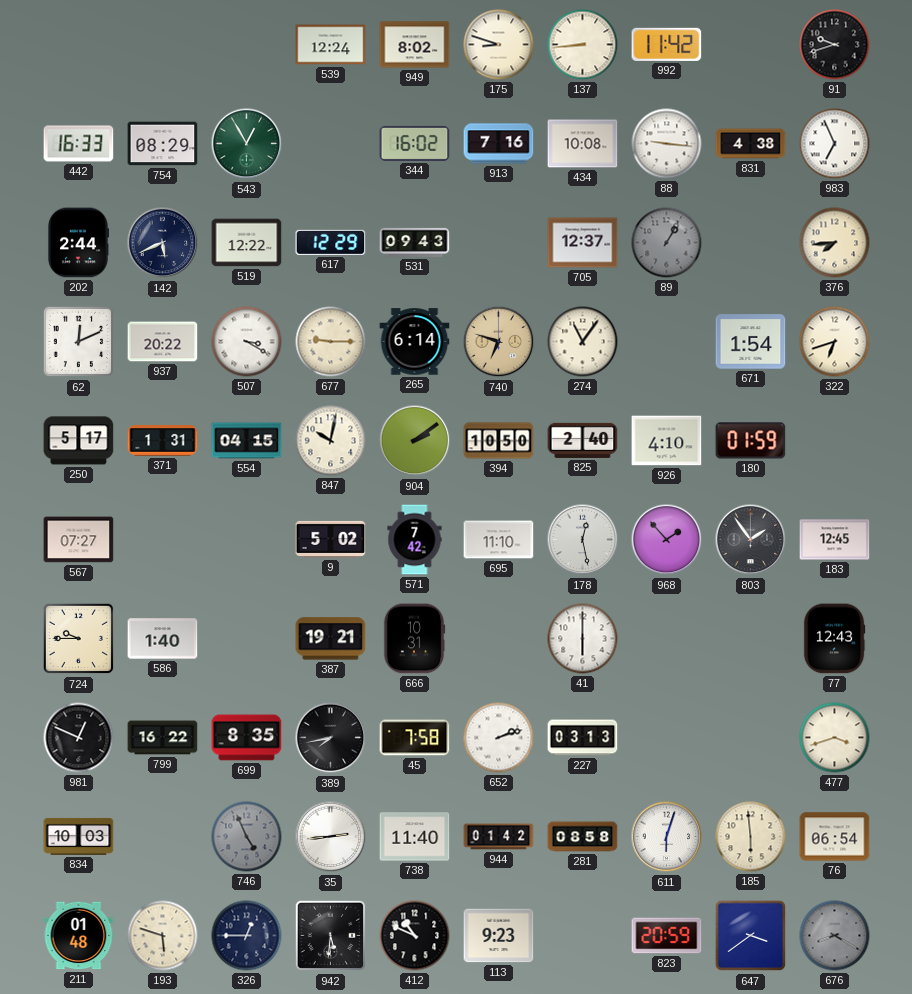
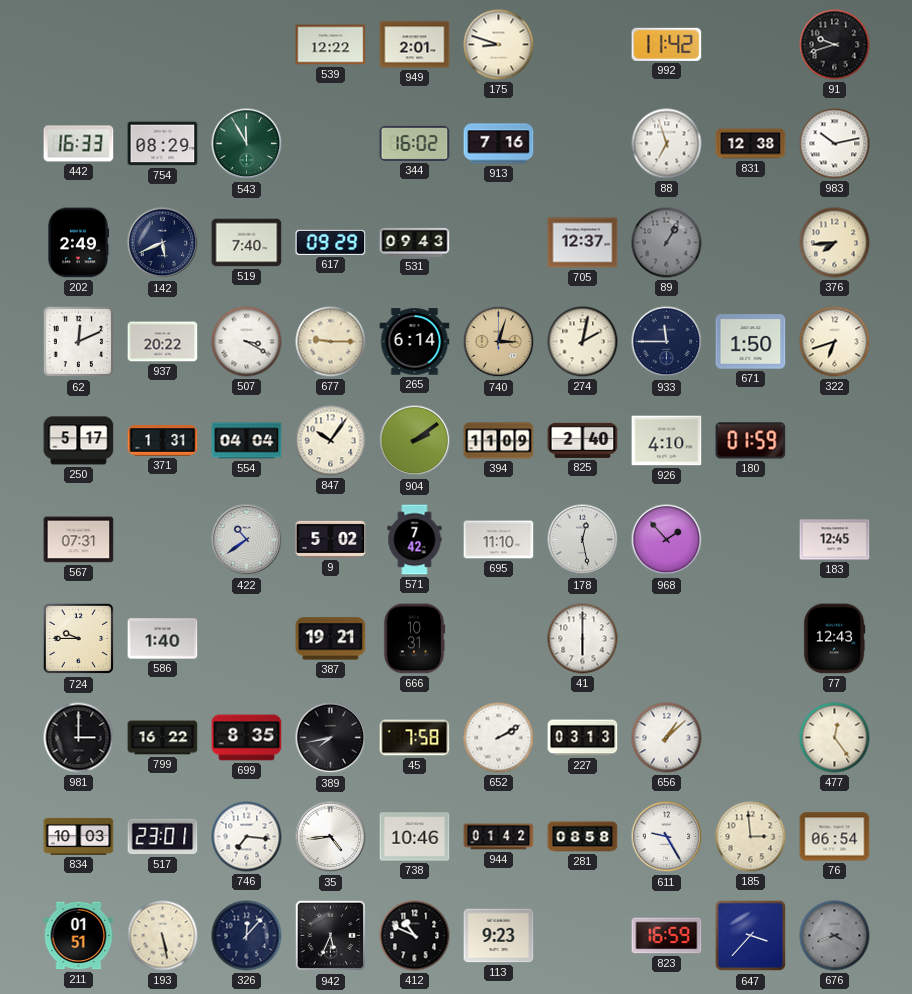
539: 12:24 -> 12:22
949: 8:02 -> 2:01
137: 8:44 -> none
543: 12:55 -> 11:55
434: 10:08 -> none
88: 9:16 -> 6:57
831: 4:38 -> 12:38
983: 6:56 -> 10:13
202: 2:44 -> 2:49
519: 12:22 -> 7:40
617: 12:29 -> 09:29
740: 6:48 -> 3:03
274: 11:06 -> 2:02
933: none -> 11:45
671: 1:54 -> 1:50
554: 04:15 -> 04:04
847: 10:02 -> 10:06
394: 10:50 -> 11:09
567: 07:27 -> 07:31
422: none -> 10:39
803: 1:54 -> none
981: 12:49 -> 3:00
652: 2:12 -> 2:10
656: none -> 1:08
477: 3:42 -> 12:24
517: none -> 23:01
746: 4:56 -> 7:16
746 dial: grey -> white
35: 2:44 -> 4:44
738: 11:40 -> 10:46
611: 6:03 -> 9:25
185: 5:59 -> 2:59
211: 01:48 -> 01:51
193: 5:48 -> 5:28
326: 12:45 -> 12:07
942: 5:31 -> 5:34
823: 20:59 -> 16:59
647: 3:39 -> 3:37
